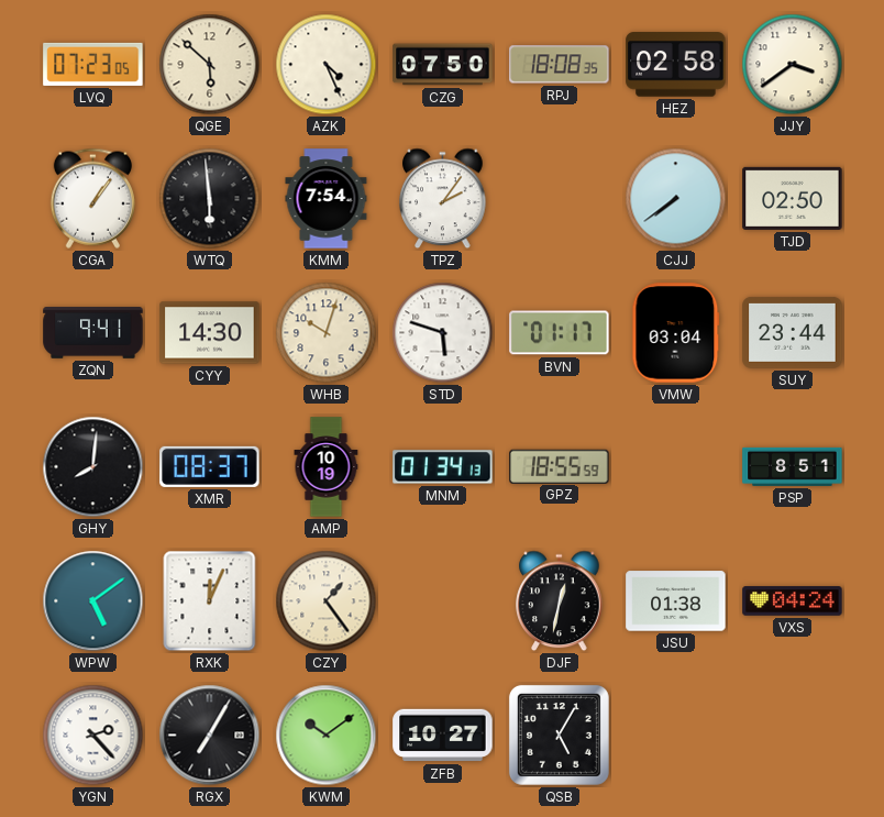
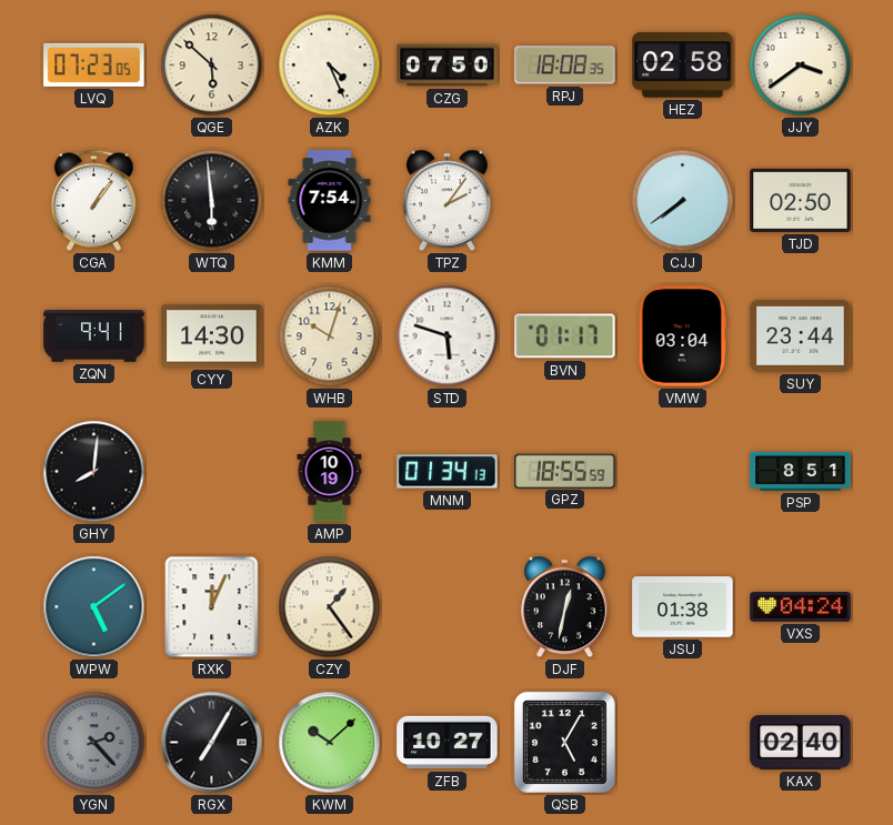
XMR: 08:37 -> none
YGN dial: white -> grey
KWM: 10:09 -> 10:08
KAX: none -> 02:40
